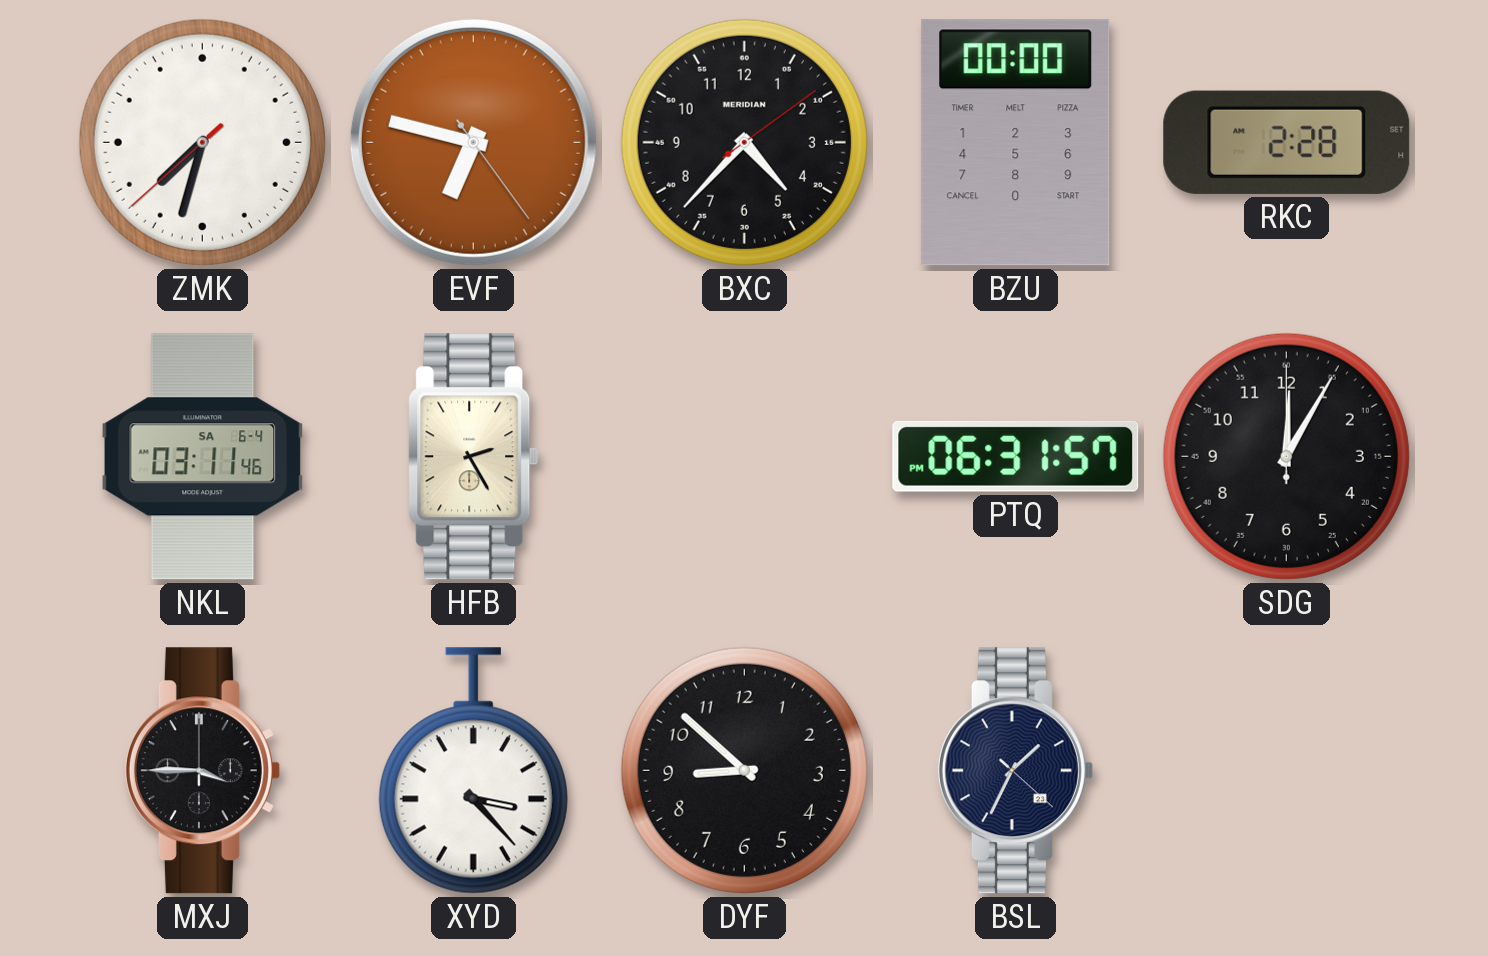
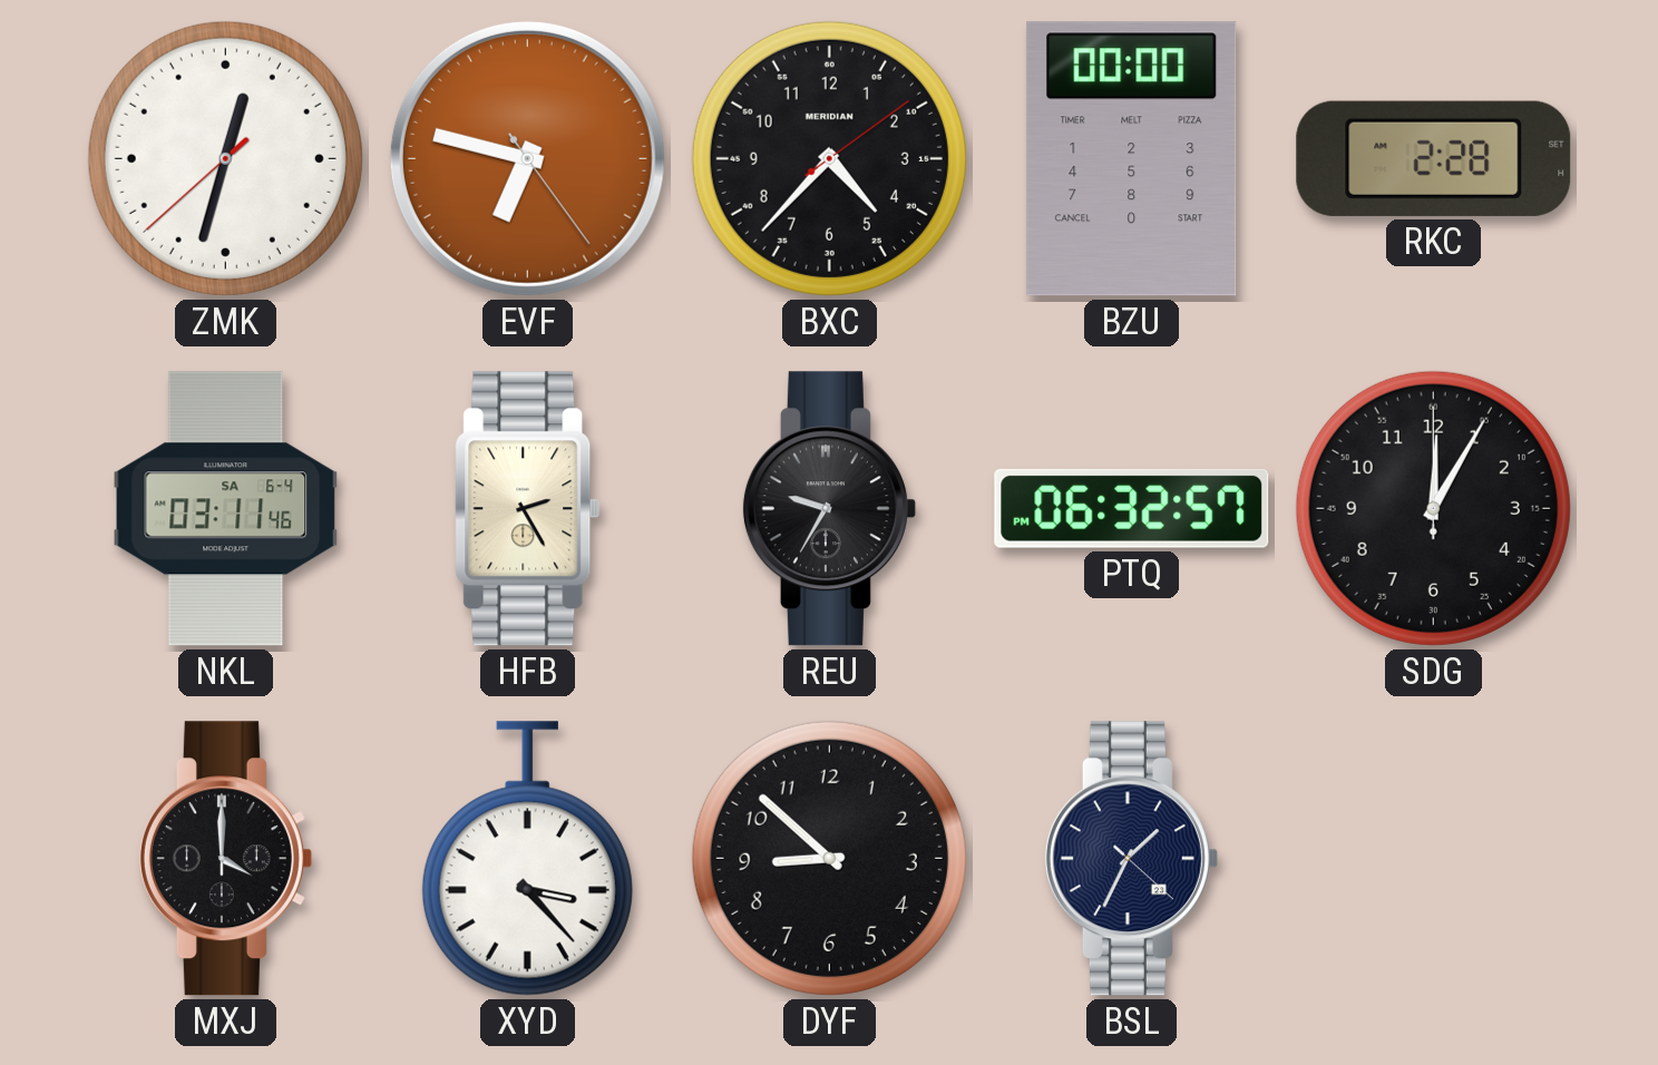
ZMK: 7:32 -> 12:32
REU: none -> 9:35
PTQ: 06:31 -> 06:32
MXJ: 3:45 -> 4:00
